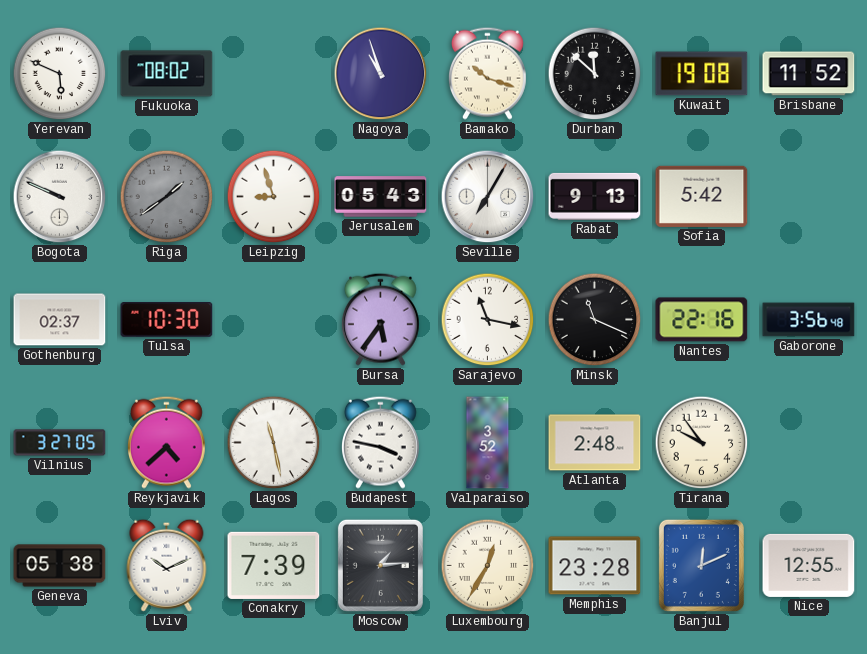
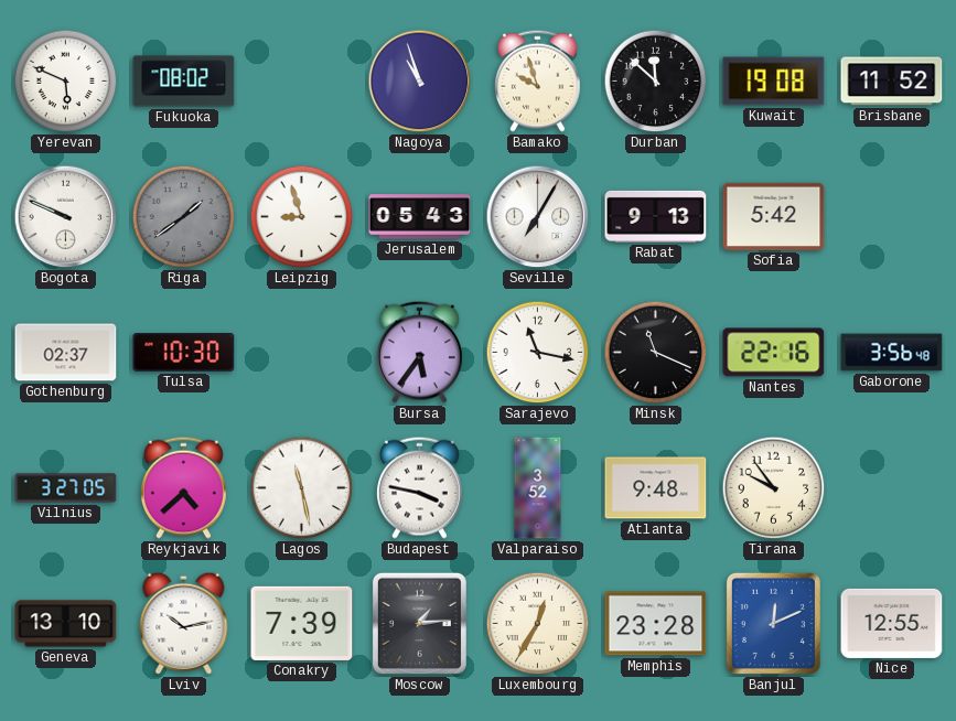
Bamako: 10:18 -> 9:57
Atlanta: 2:48 -> 9:48
Geneva: 05:38 -> 13:10
Lviv: 10:11 -> 10:13
